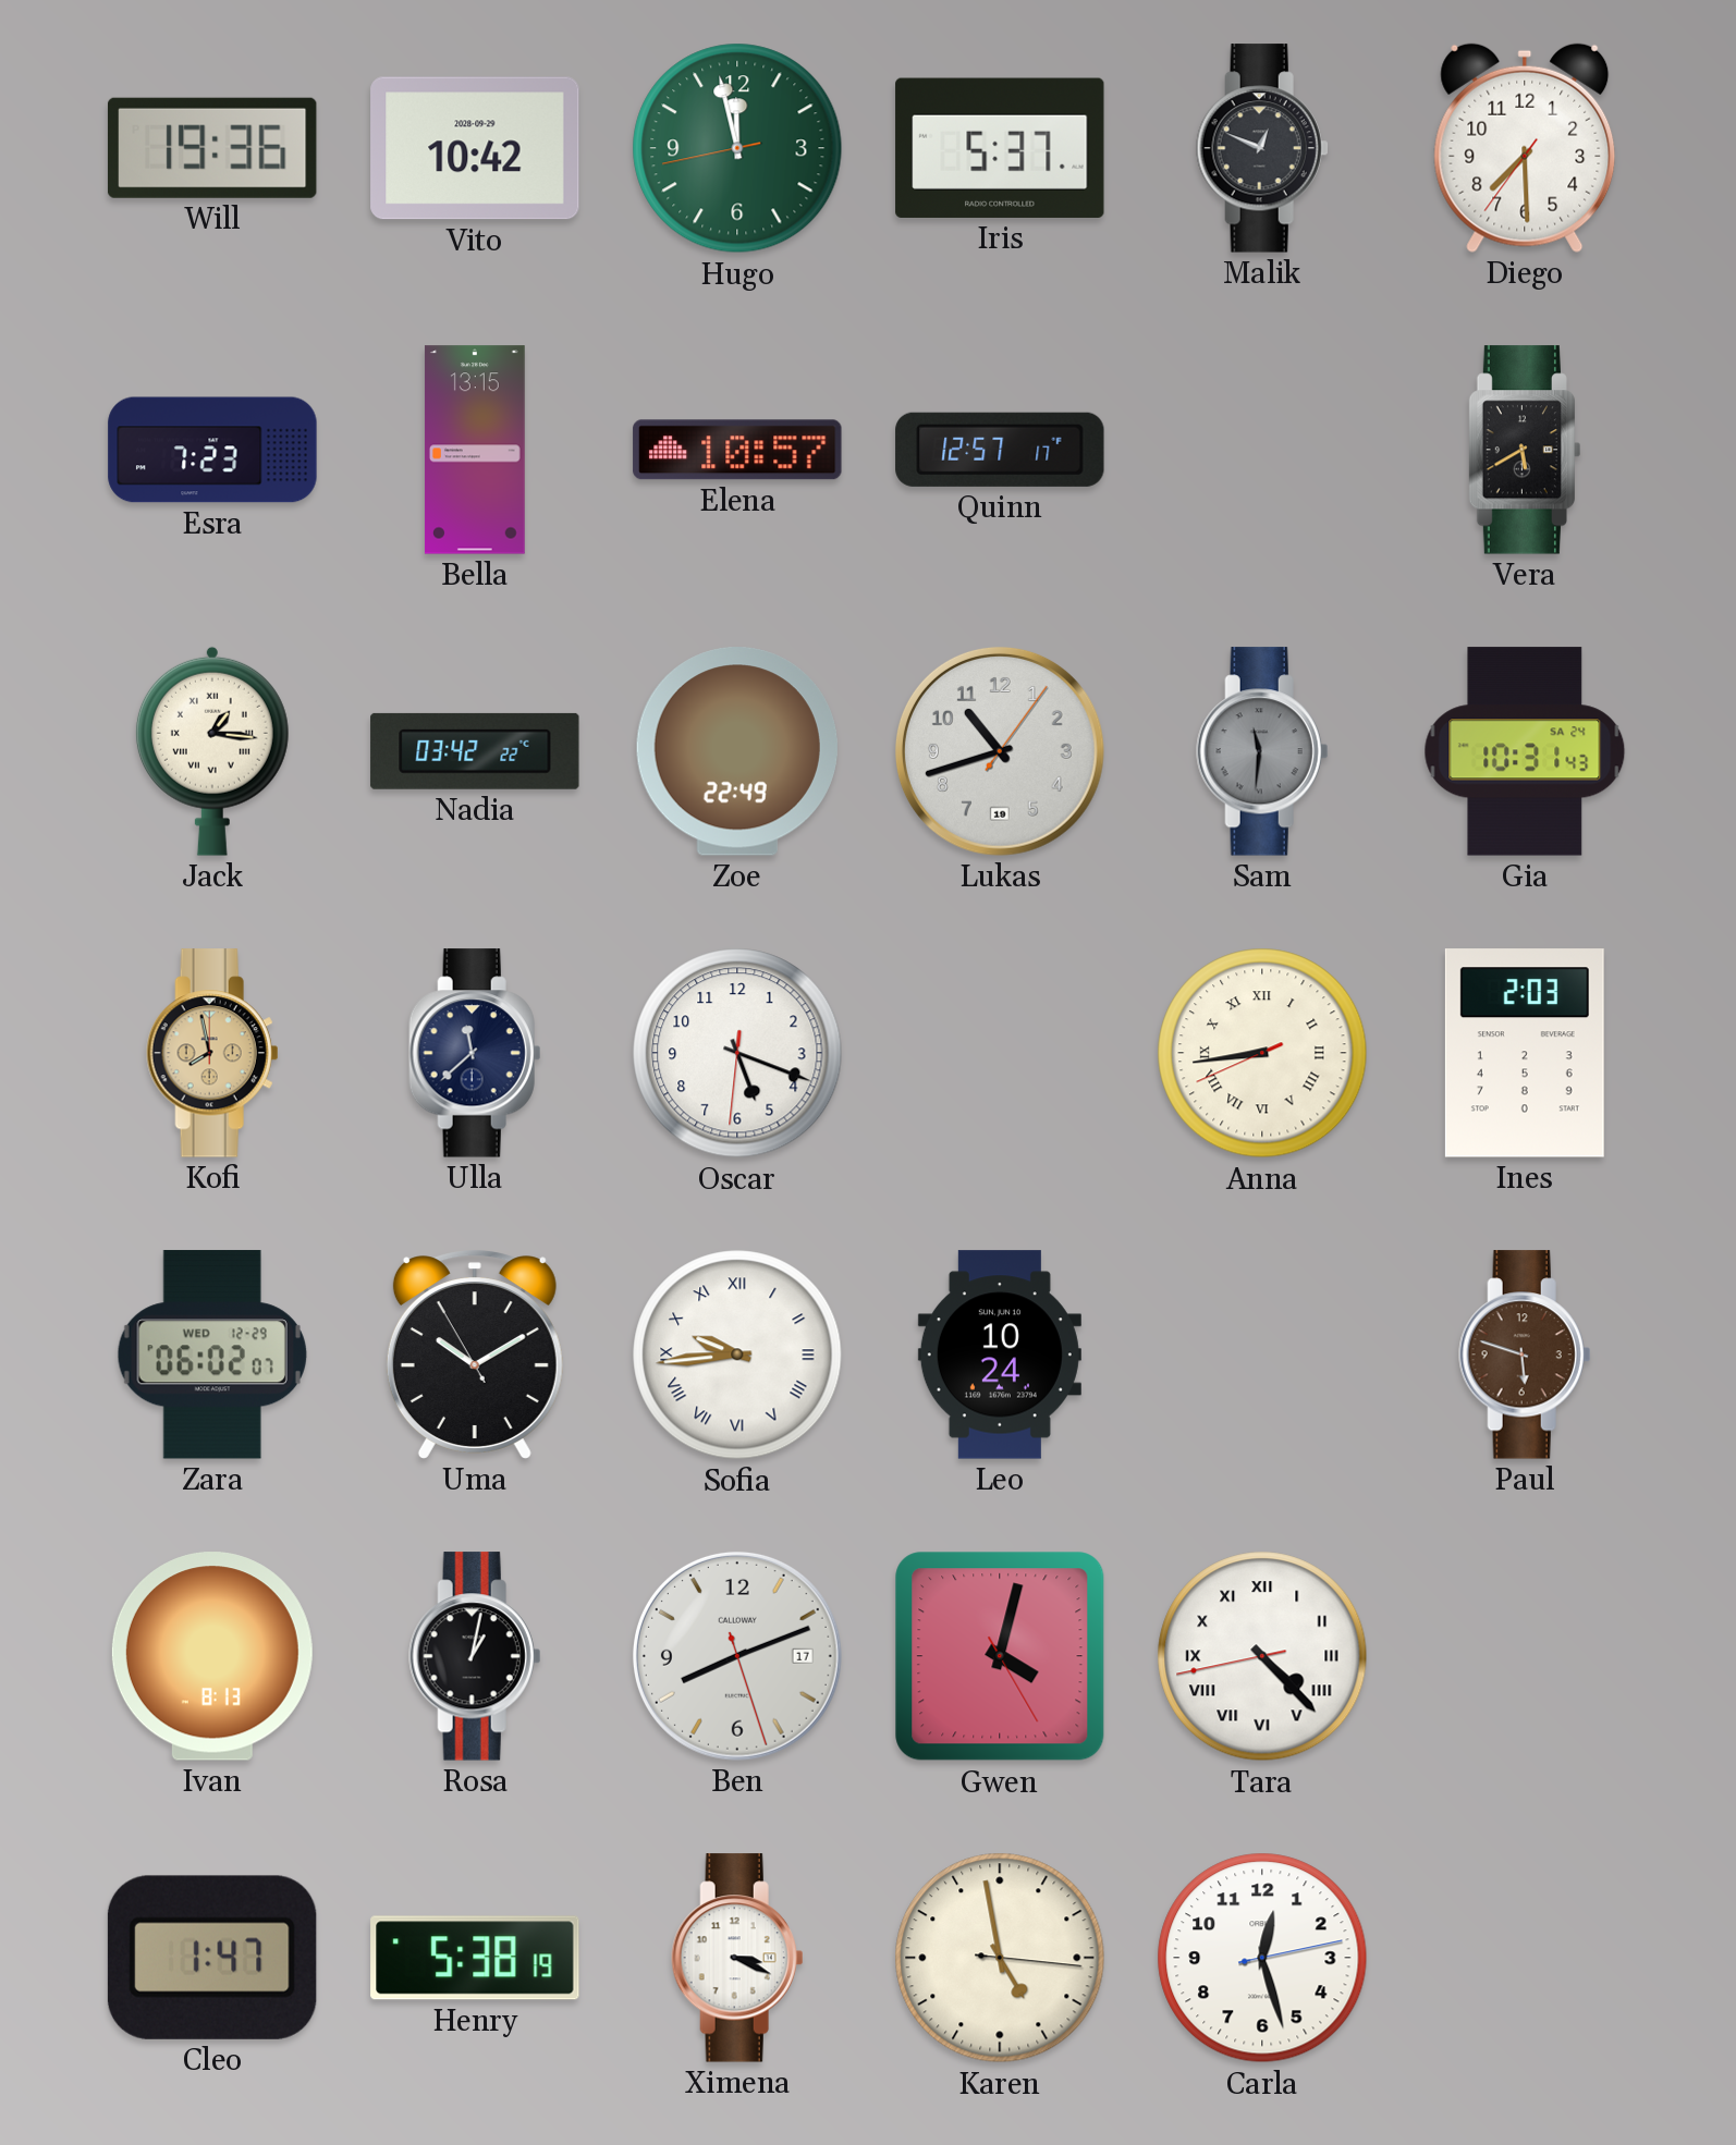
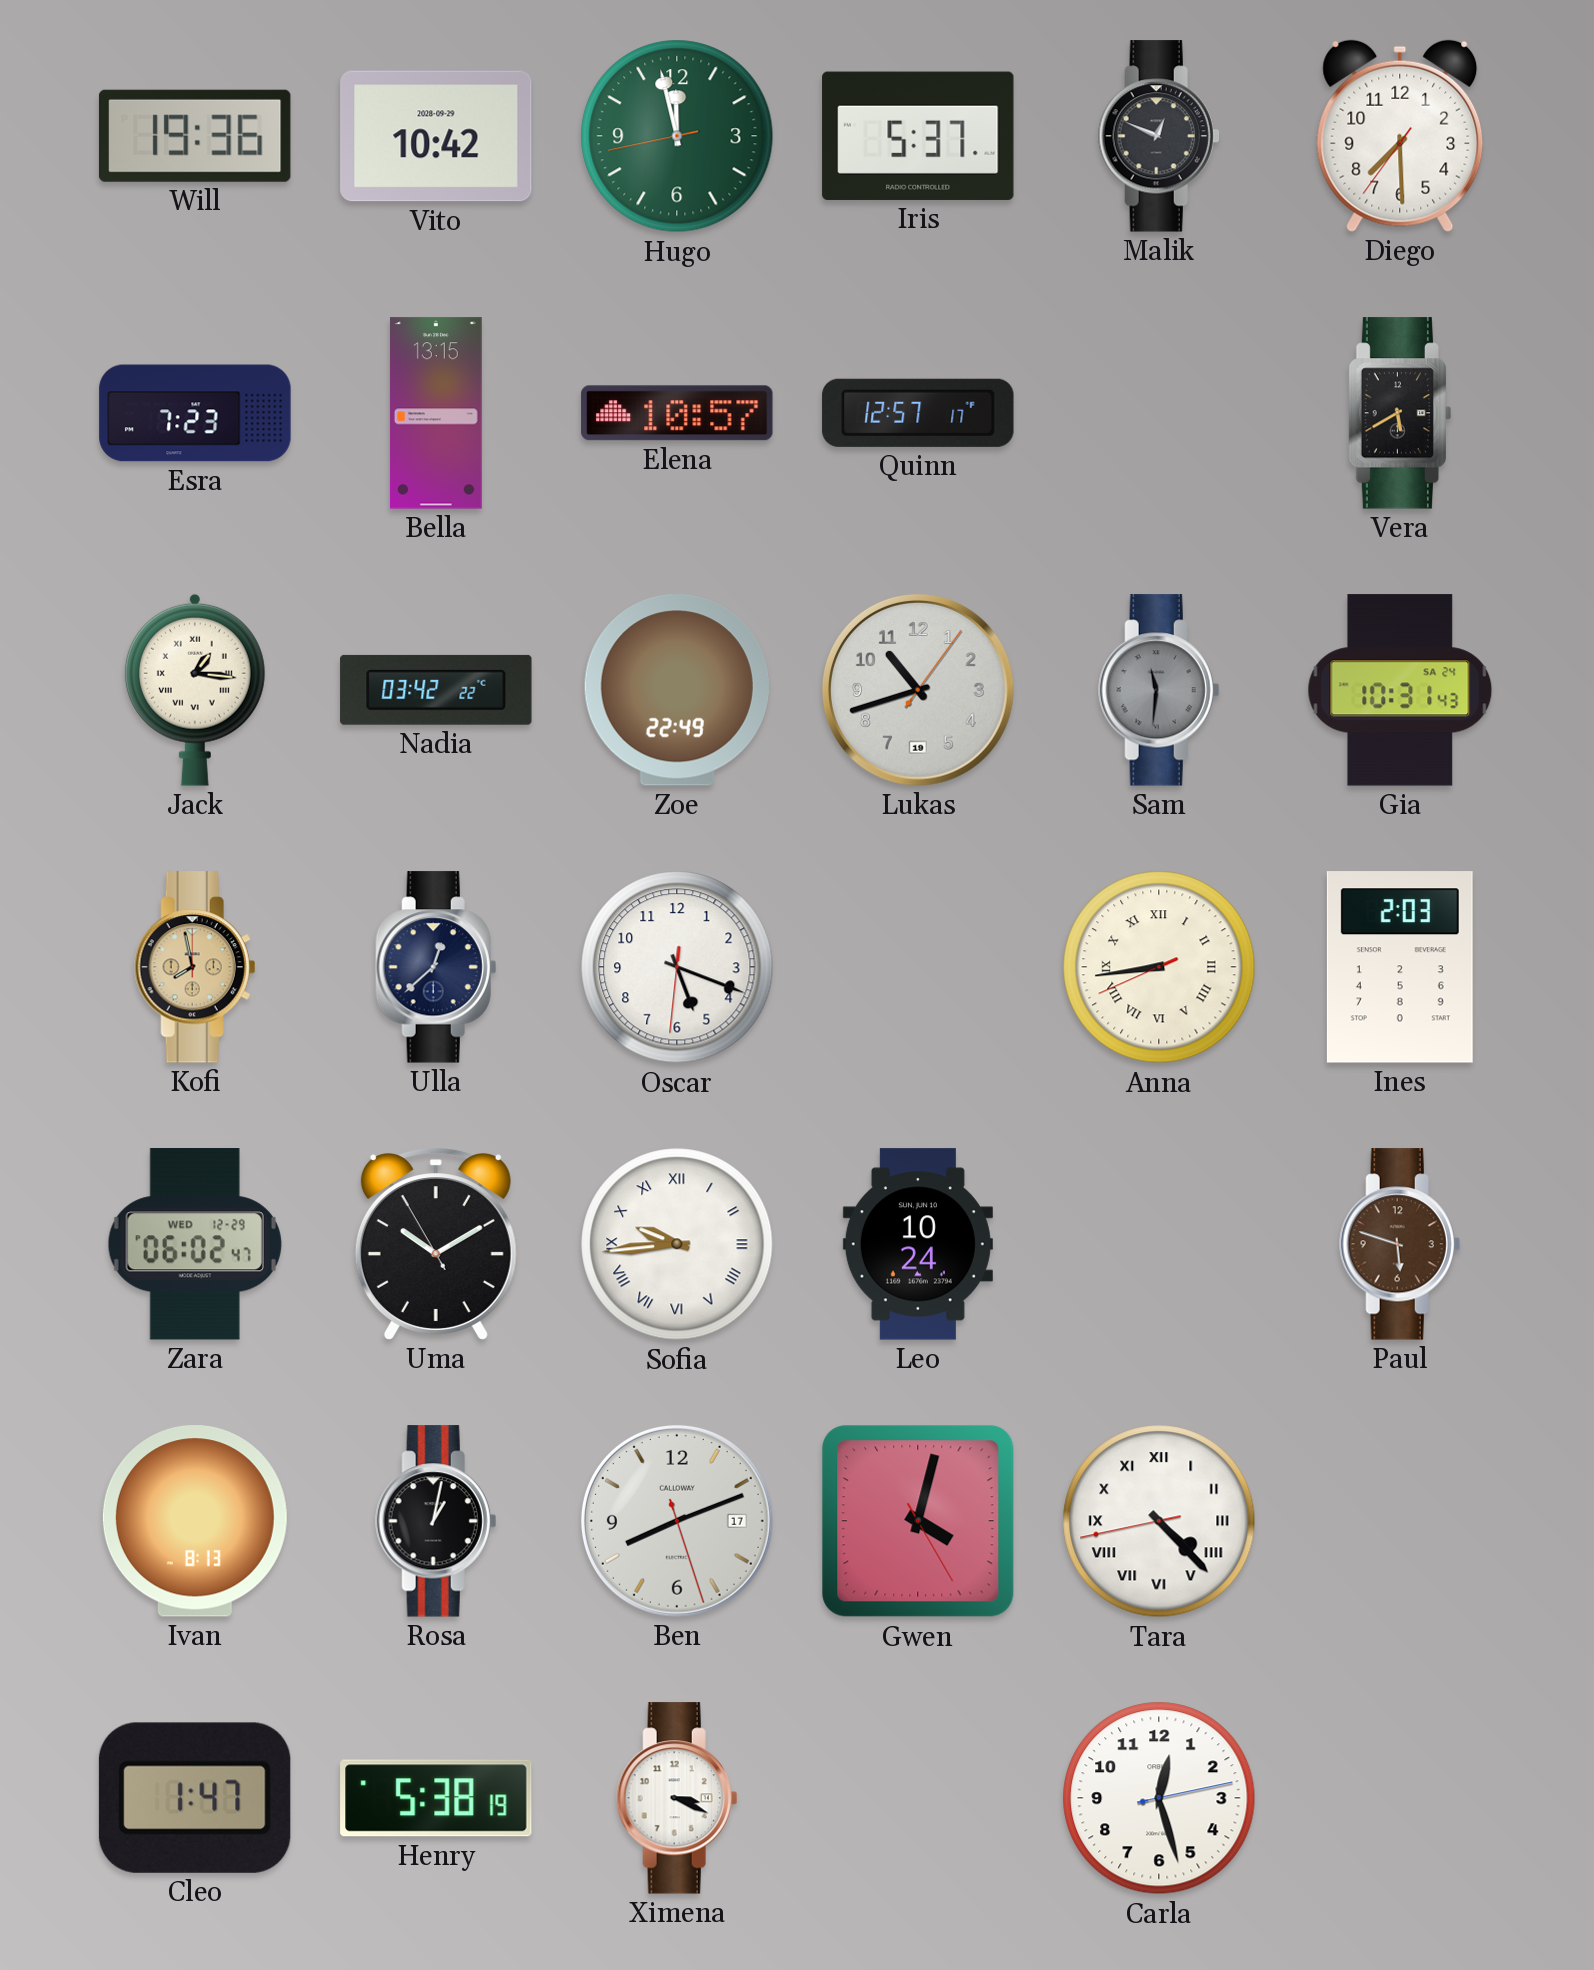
Ulla: 11:38 -> 12:38
Zara: 06:02:07 -> 06:02:47
Karen: 4:58 -> none
